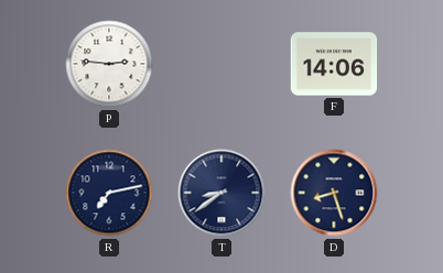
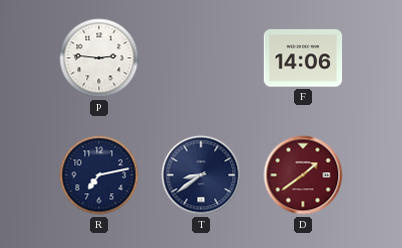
D: 8:27 -> 1:39
D dial: navy -> burgundy
